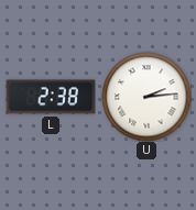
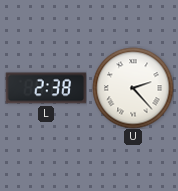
U: 2:14 -> 2:23
